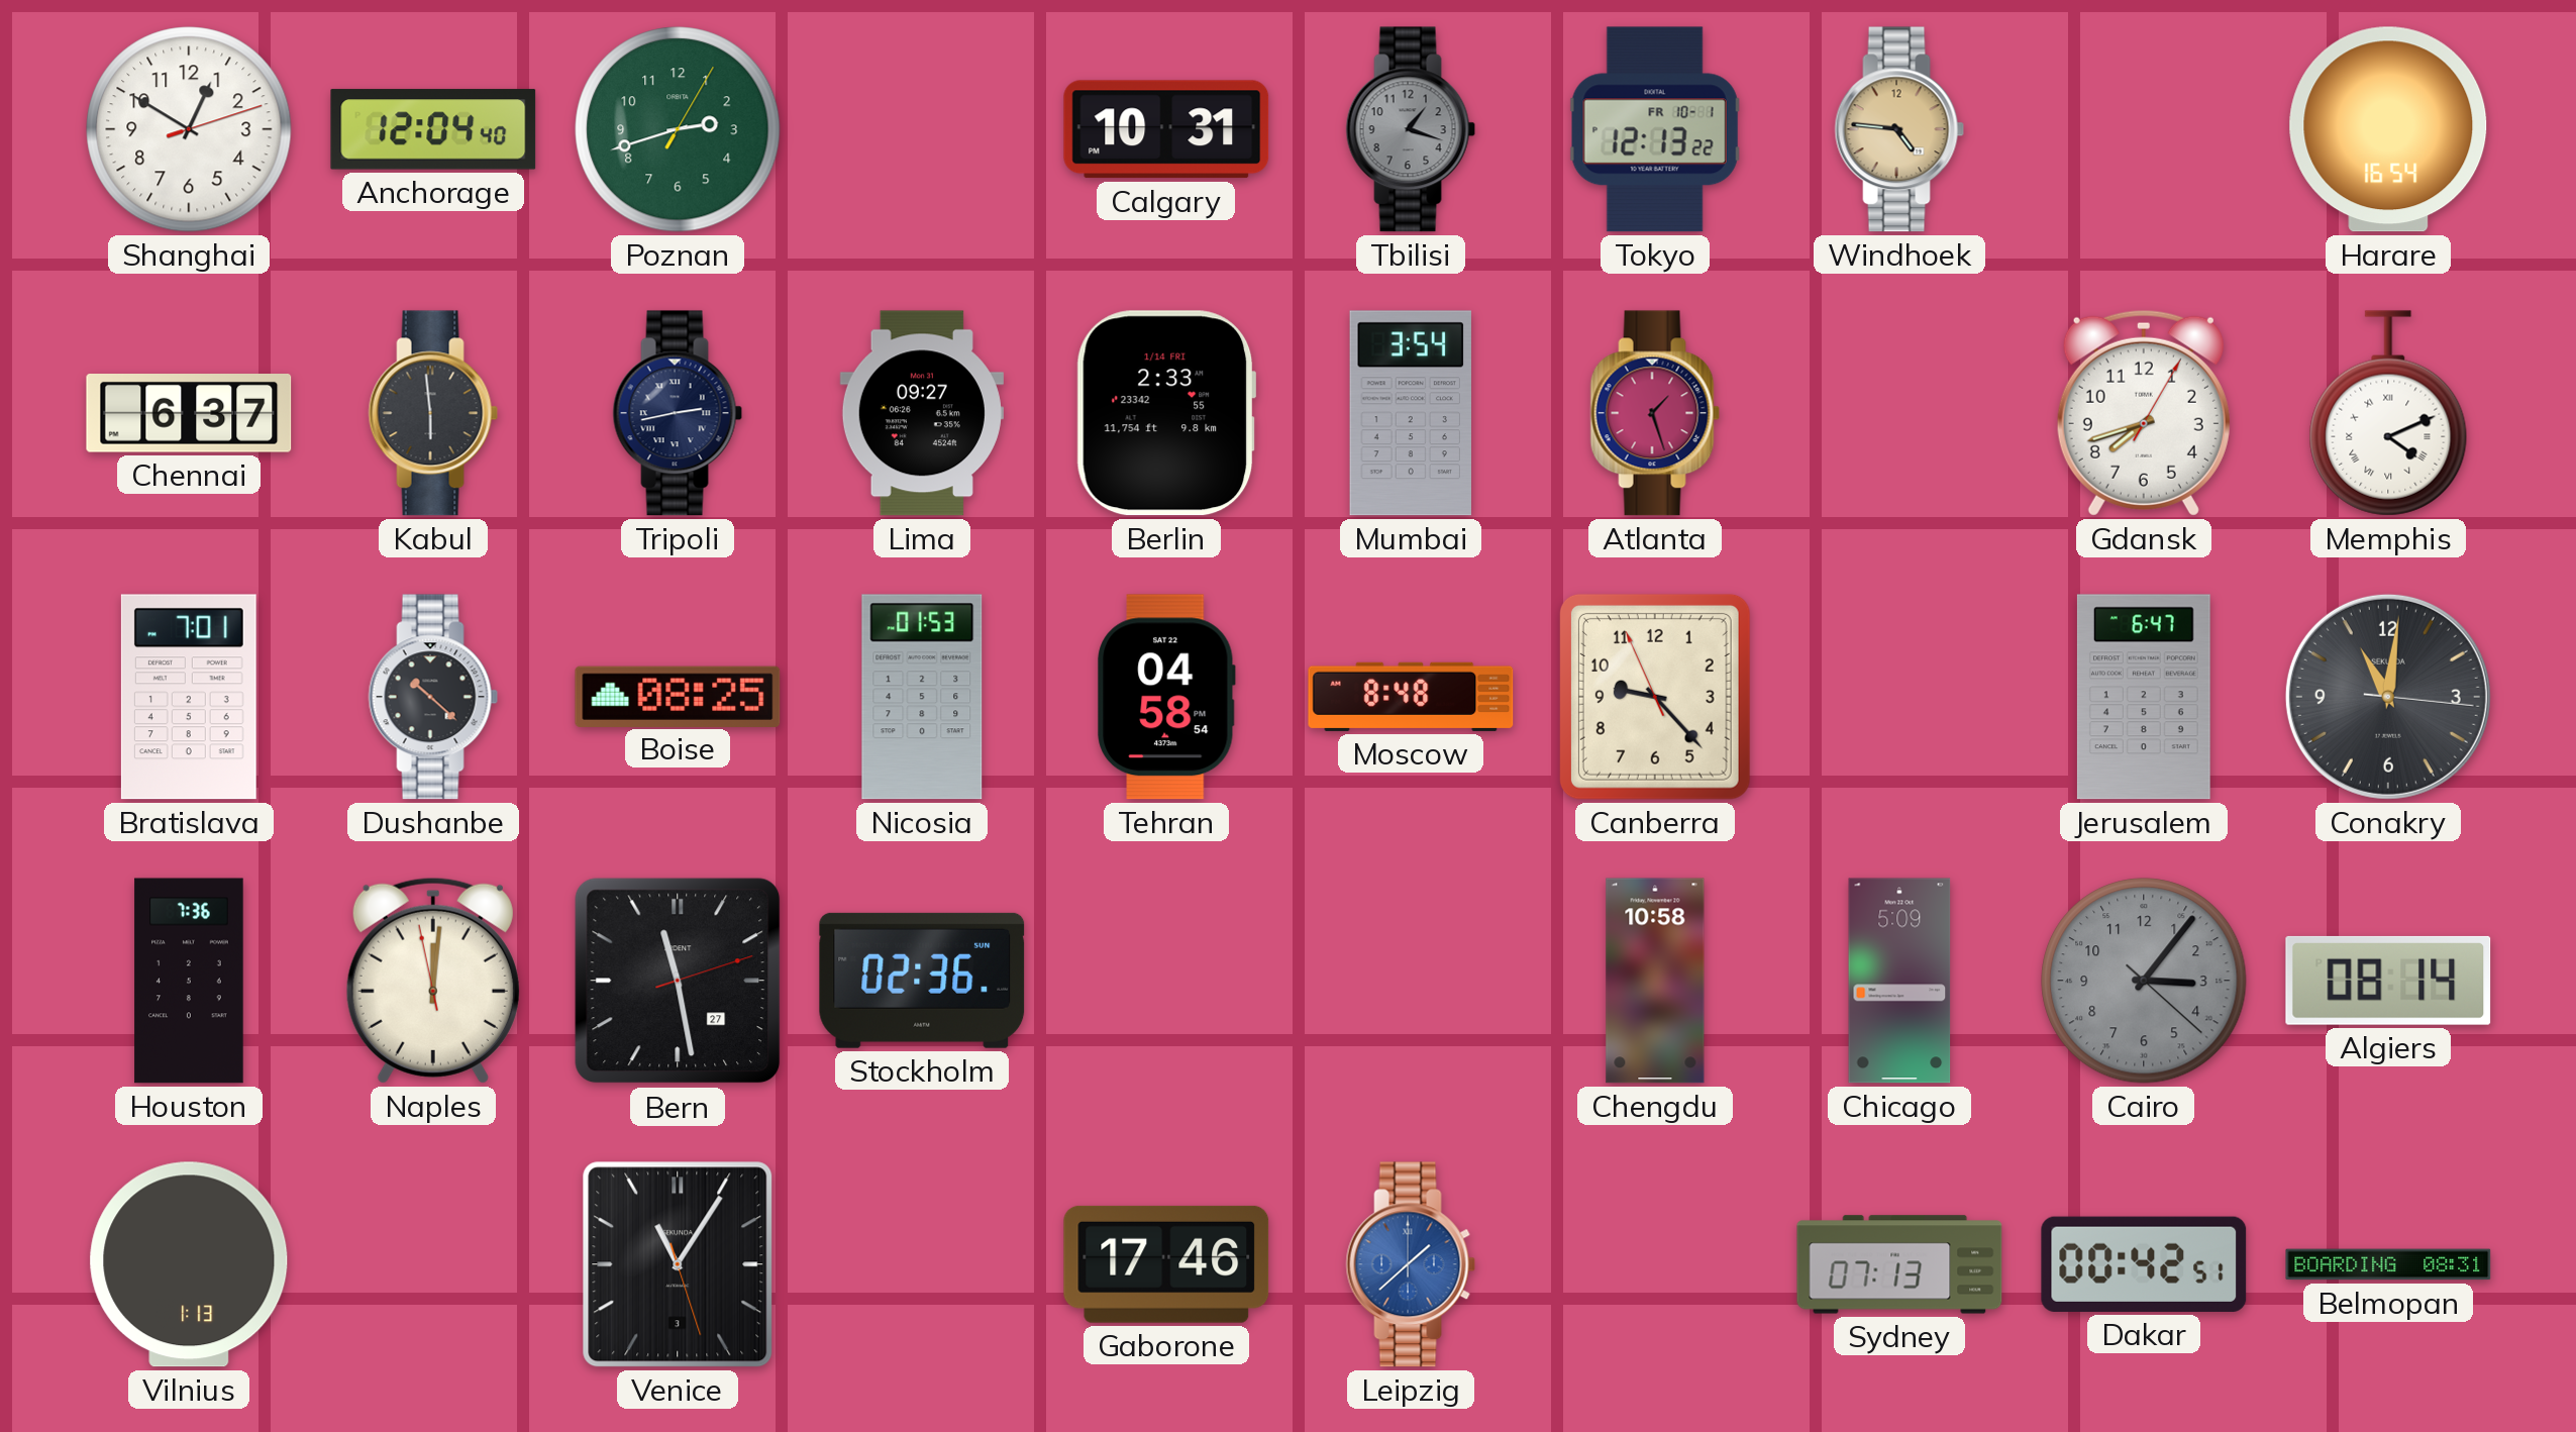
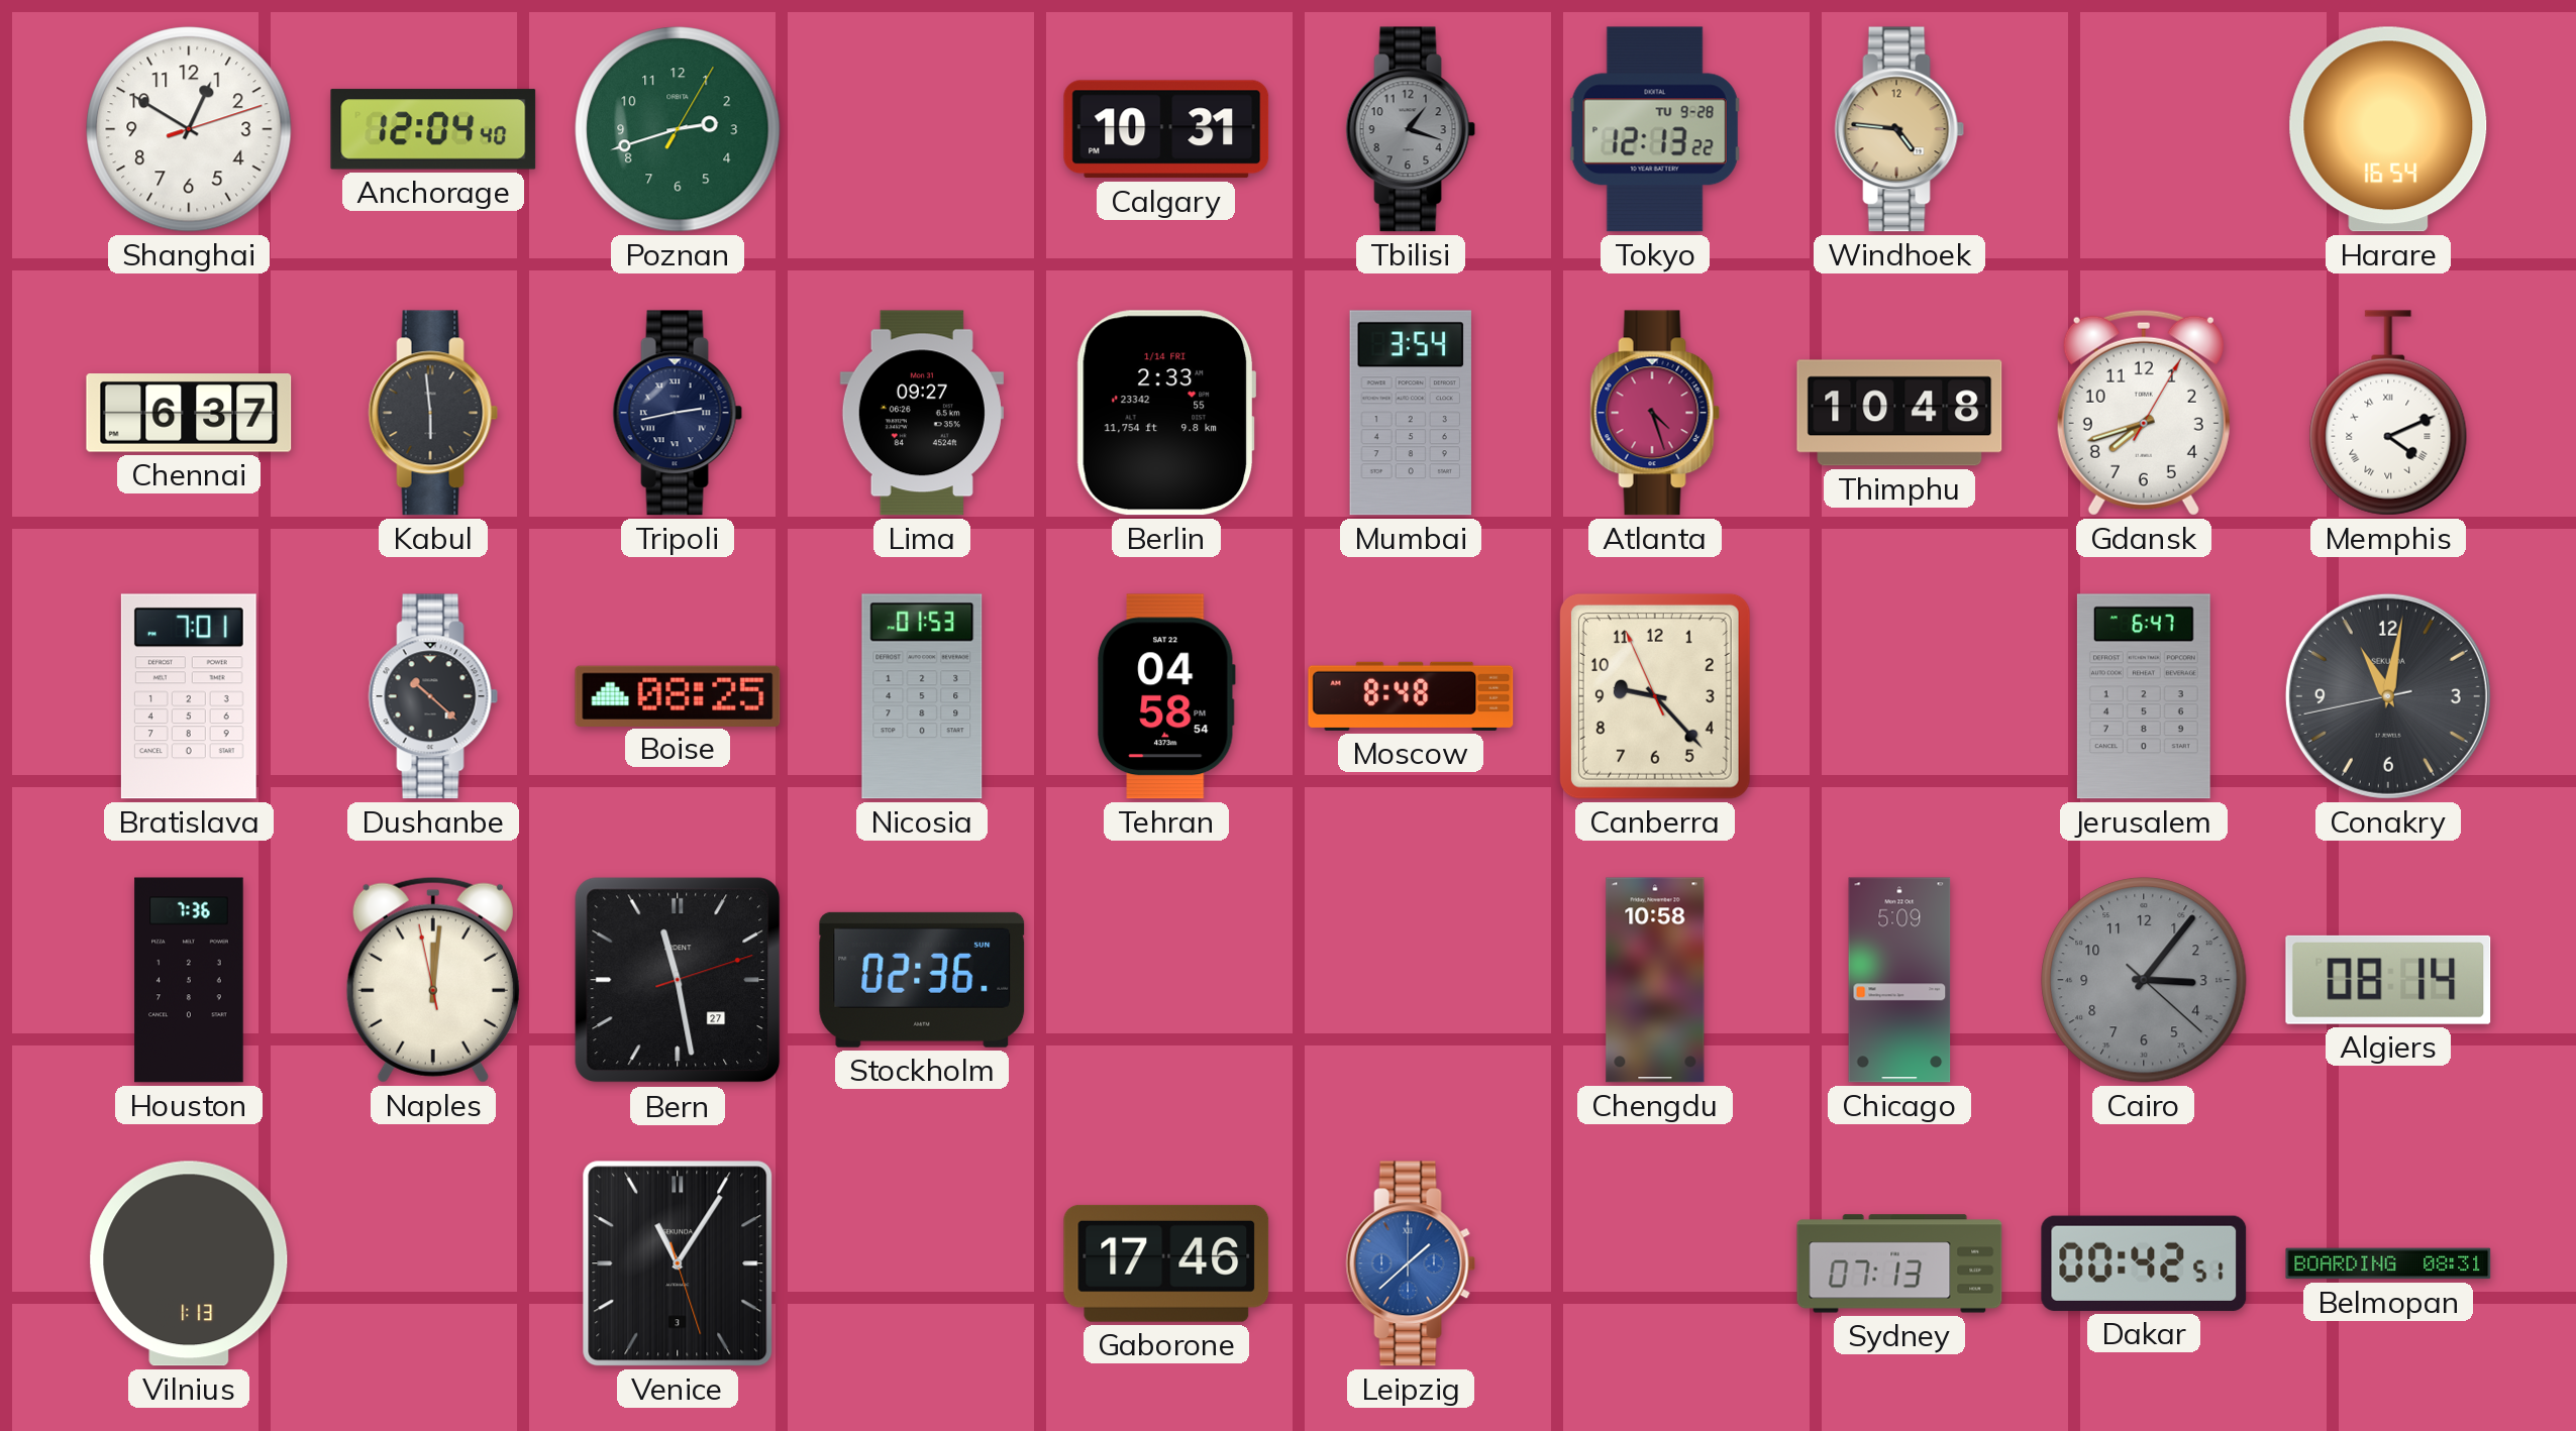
Tokyo date: FR 10-1 -> TU 9-28
Atlanta: 1:27 -> 4:27
Thimphu: none -> 10:48
Conakry: 11:01:16 -> 11:01:43
